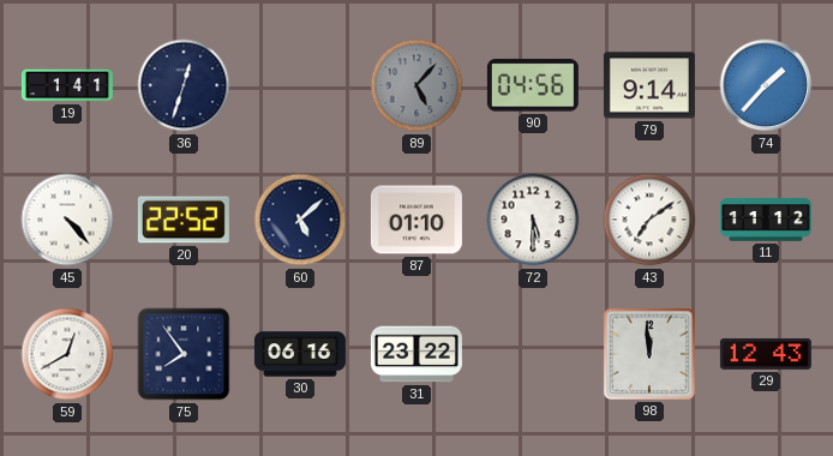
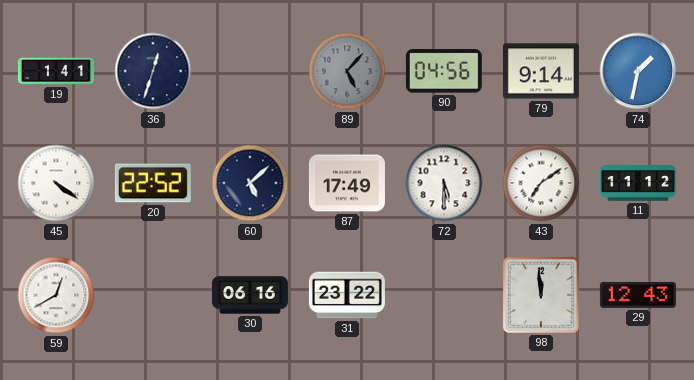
74: 1:37 -> 1:32
45: 4:23 -> 4:21
87: 01:10 -> 17:49
75: 7:54 -> none
